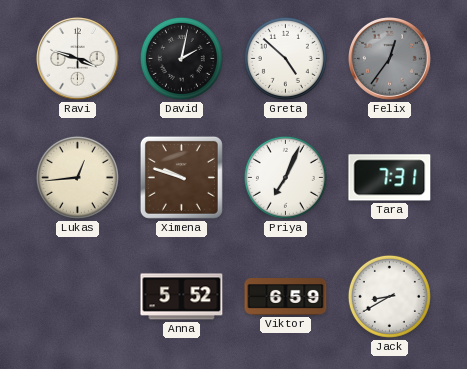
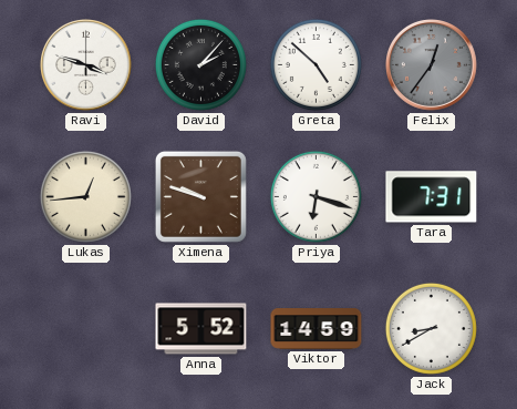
David: 2:02 -> 2:07
Priya: 7:04 -> 6:18
Viktor: 6:59 -> 14:59
